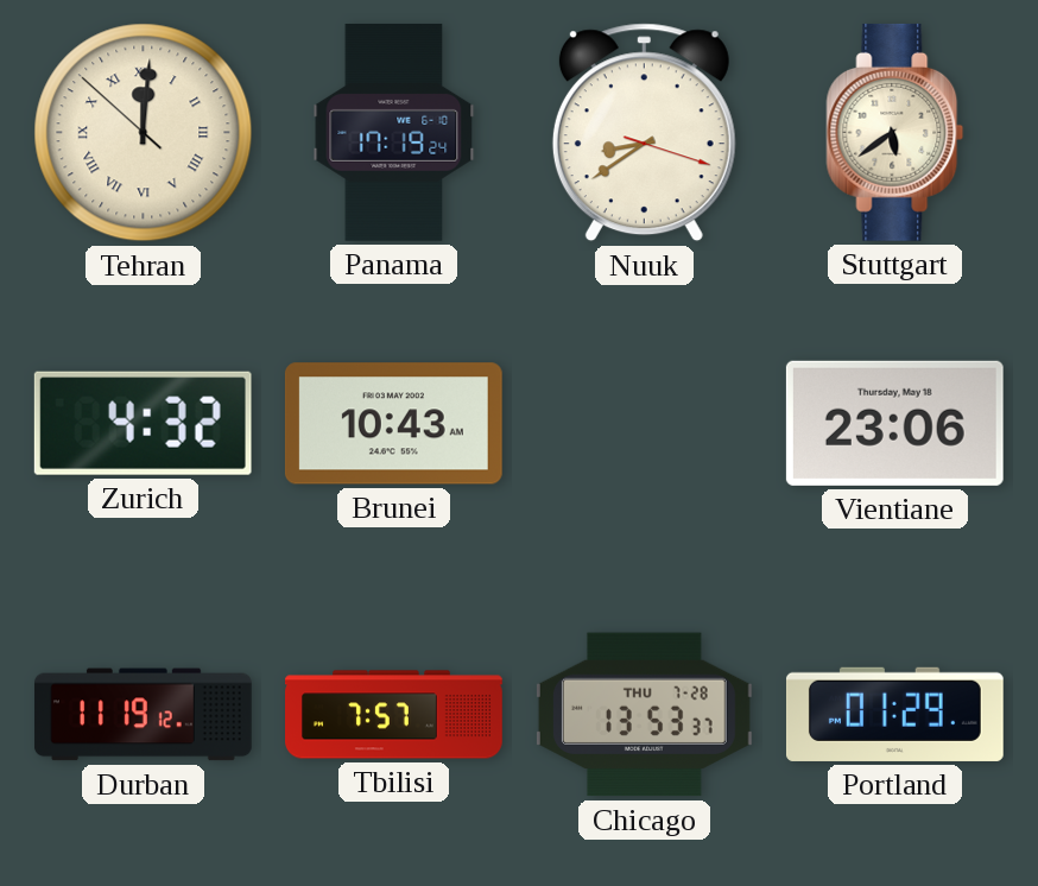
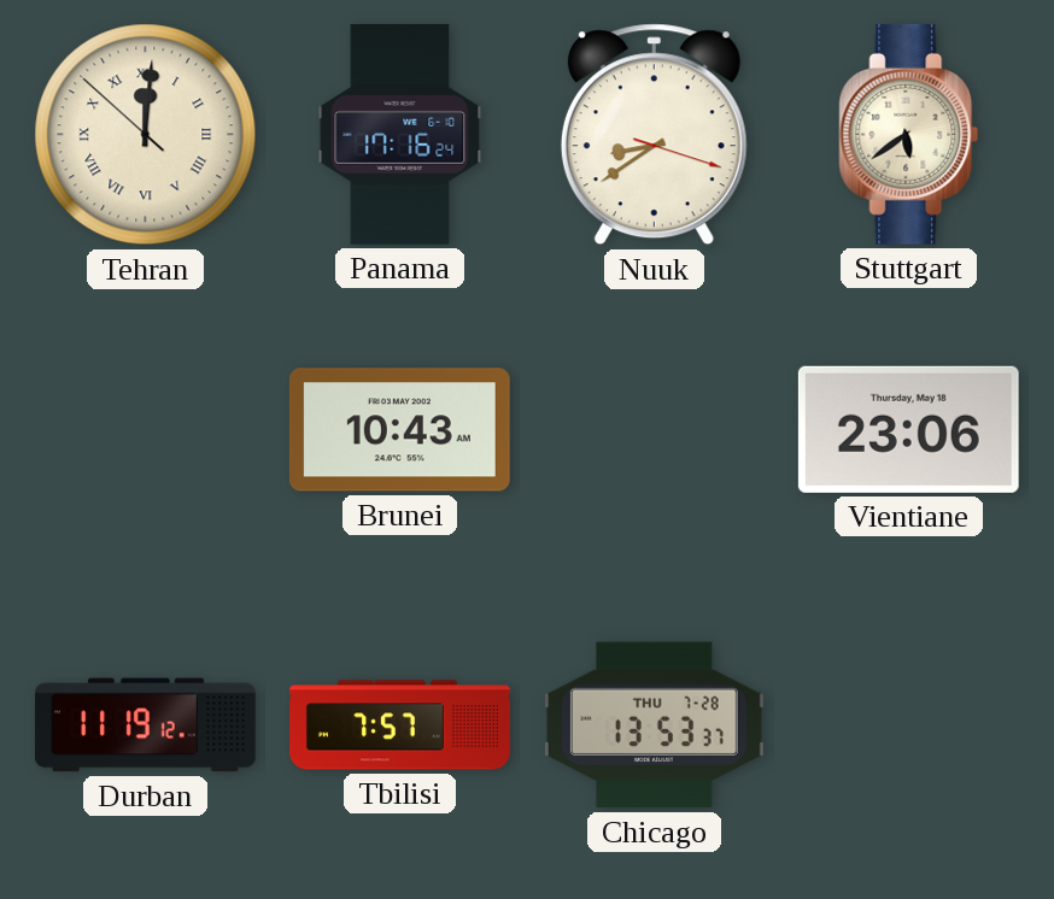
Panama: 17:19 -> 17:16
Zurich: 4:32 -> none
Portland: 01:29 -> none
